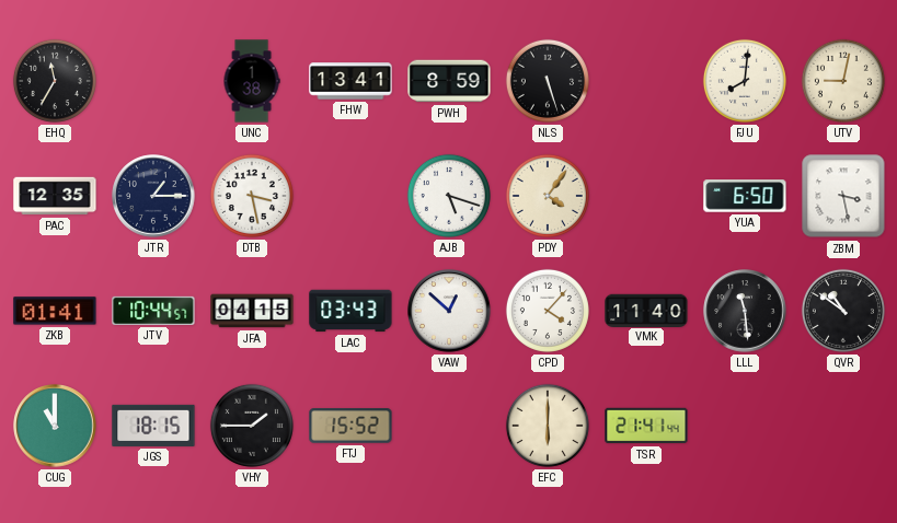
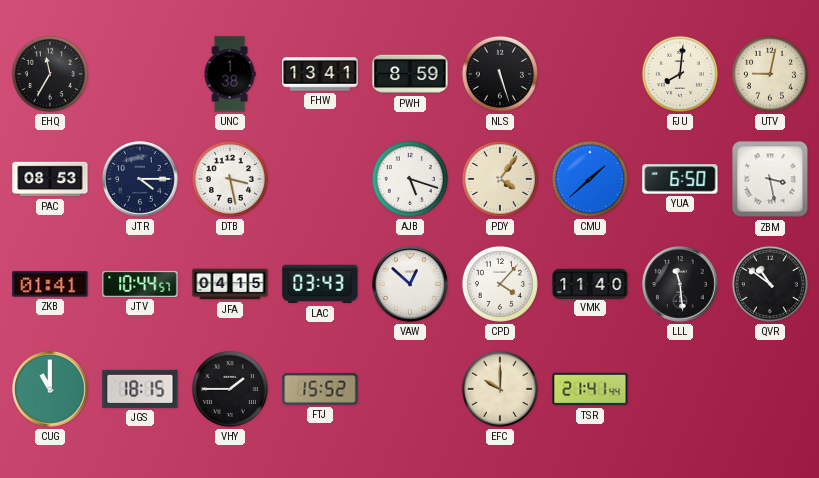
PAC: 12:35 -> 08:53
JTR: 1:15 -> 4:15
CMU: none -> 1:38
EFC: 6:00 -> 10:00
